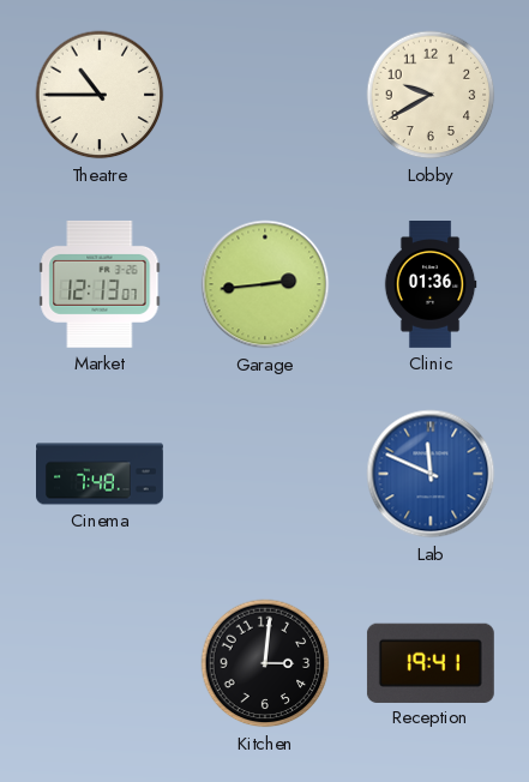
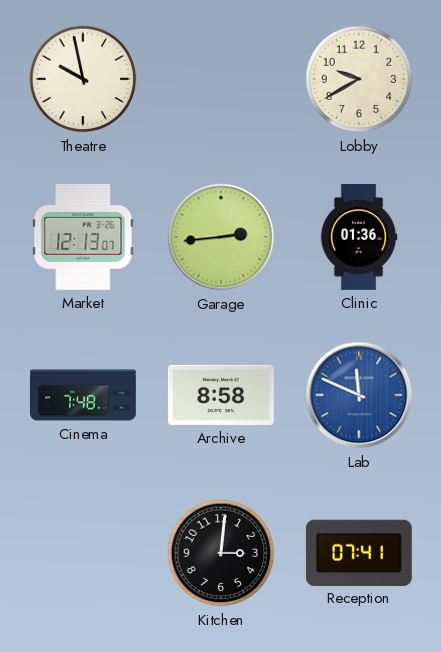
Theatre: 10:45 -> 9:58
Archive: none -> 8:58
Reception: 19:41 -> 07:41
